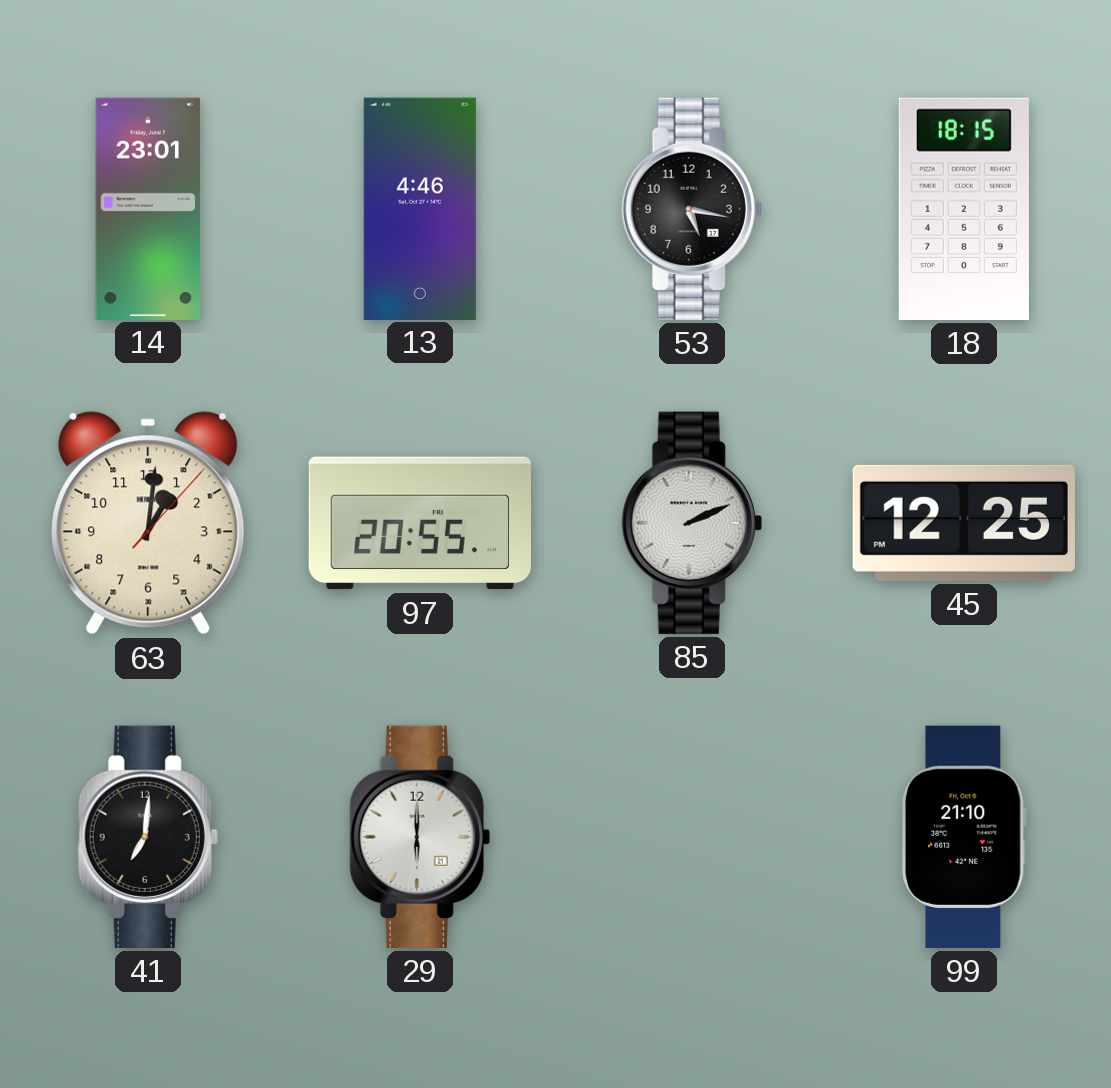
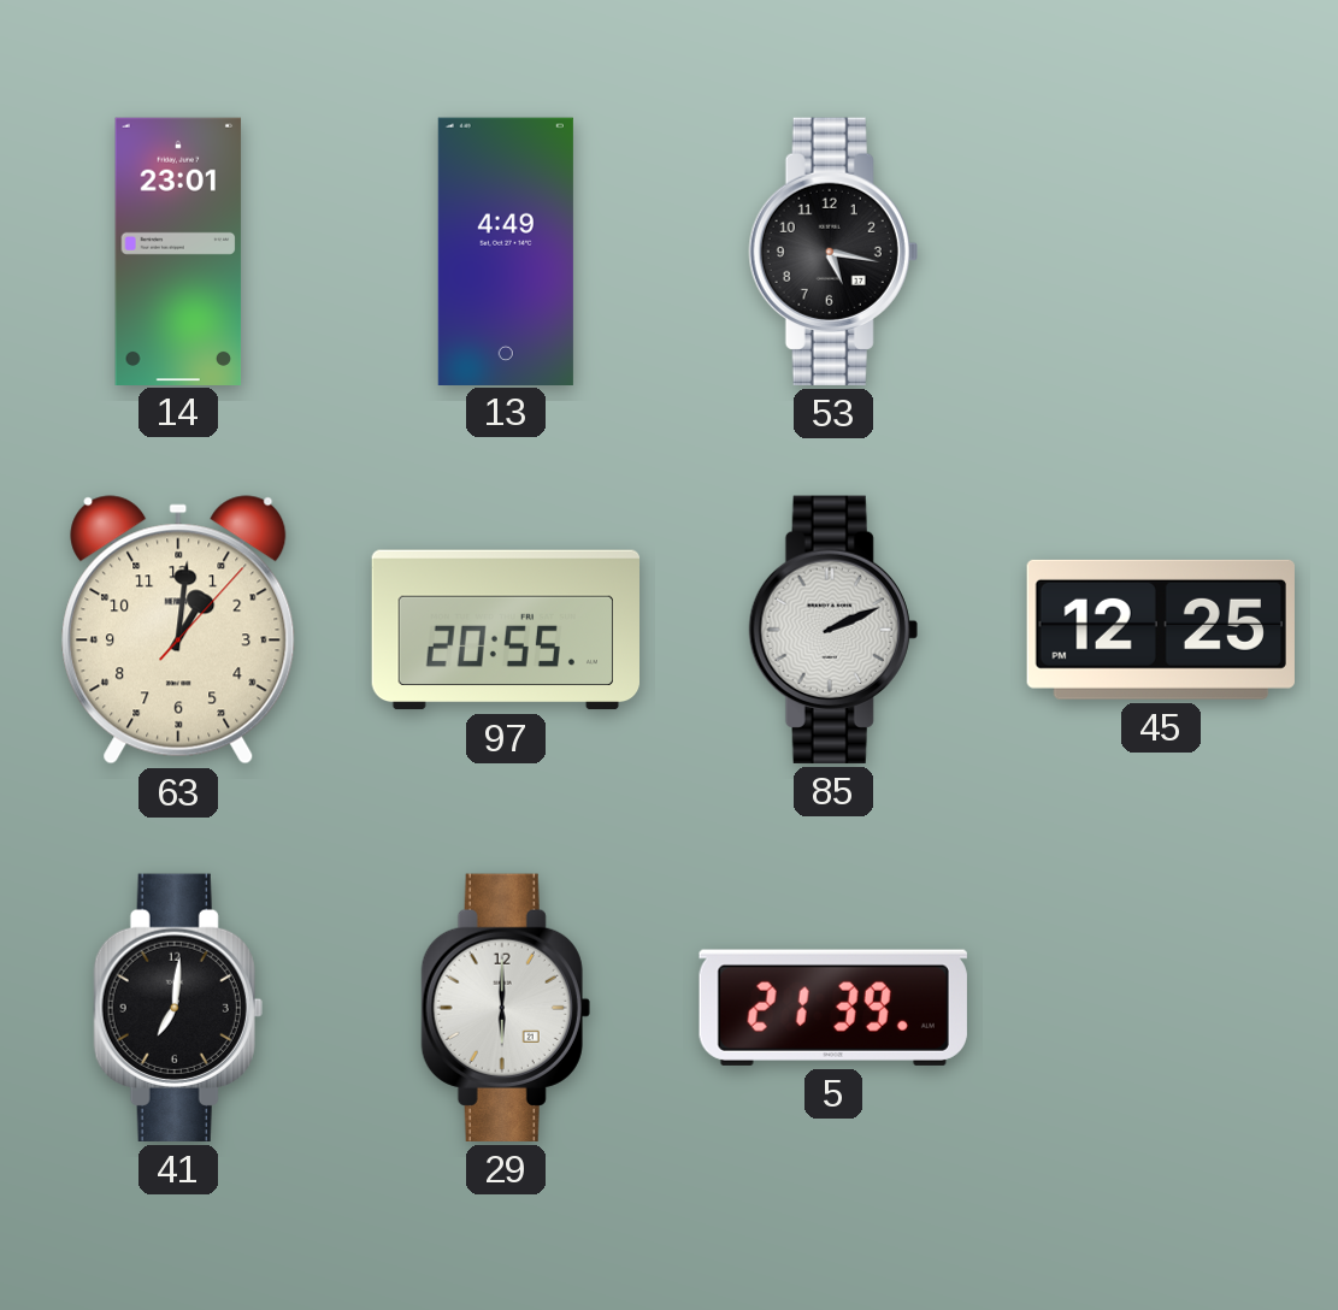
13: 4:46 -> 4:49
18: 18:15 -> none
5: none -> 21:39
99: 21:10 -> none
